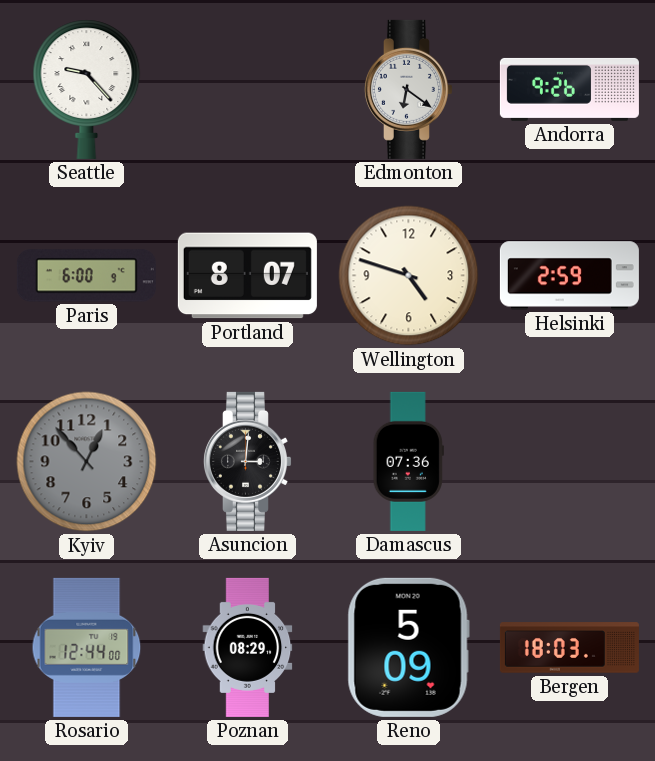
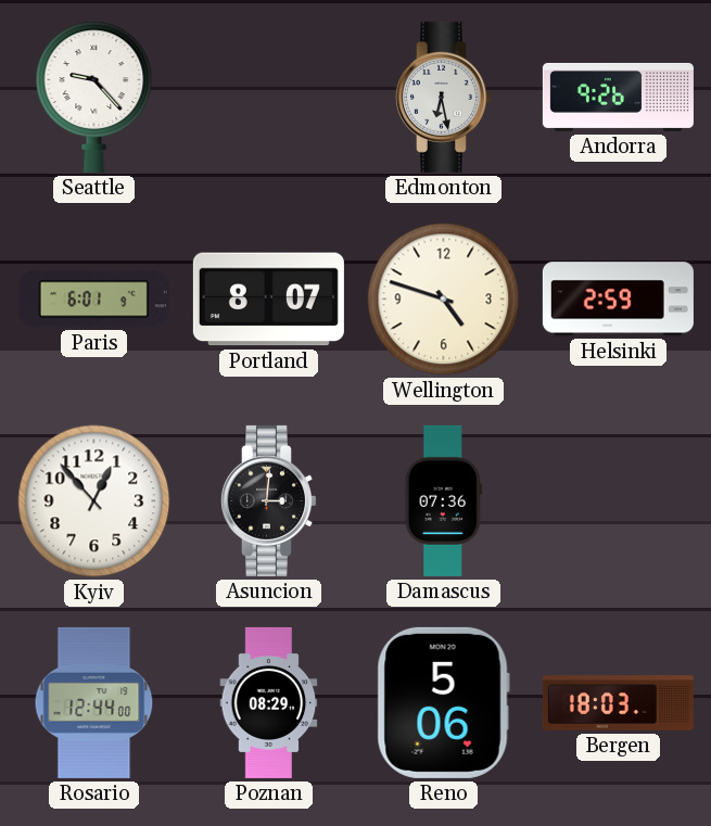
Edmonton: 6:21 -> 6:28
Paris: 6:00 -> 6:01
Kyiv dial: grey -> white
Reno: 5:09 -> 5:06
